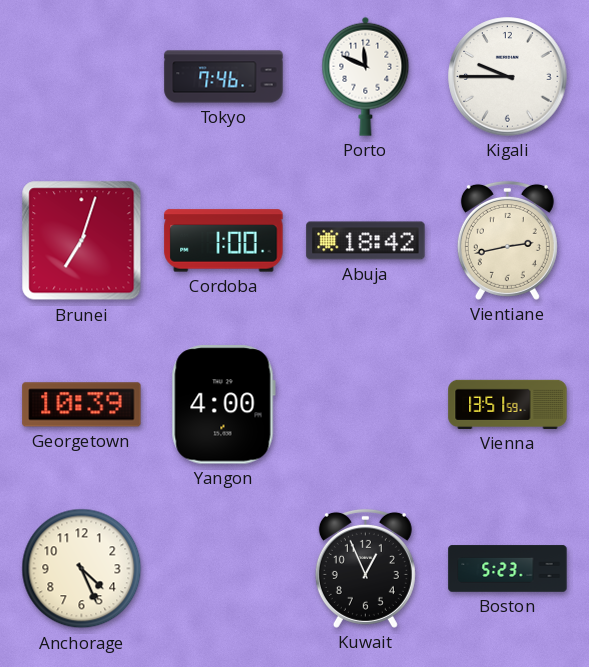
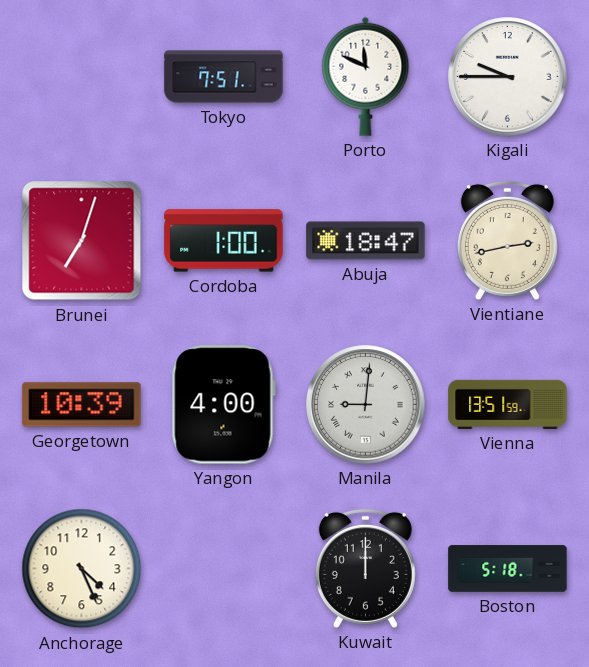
Tokyo: 7:46 -> 7:51
Abuja: 18:42 -> 18:47
Manila: none -> 9:01
Kuwait: 12:56 -> 12:00
Boston: 5:23 -> 5:18
